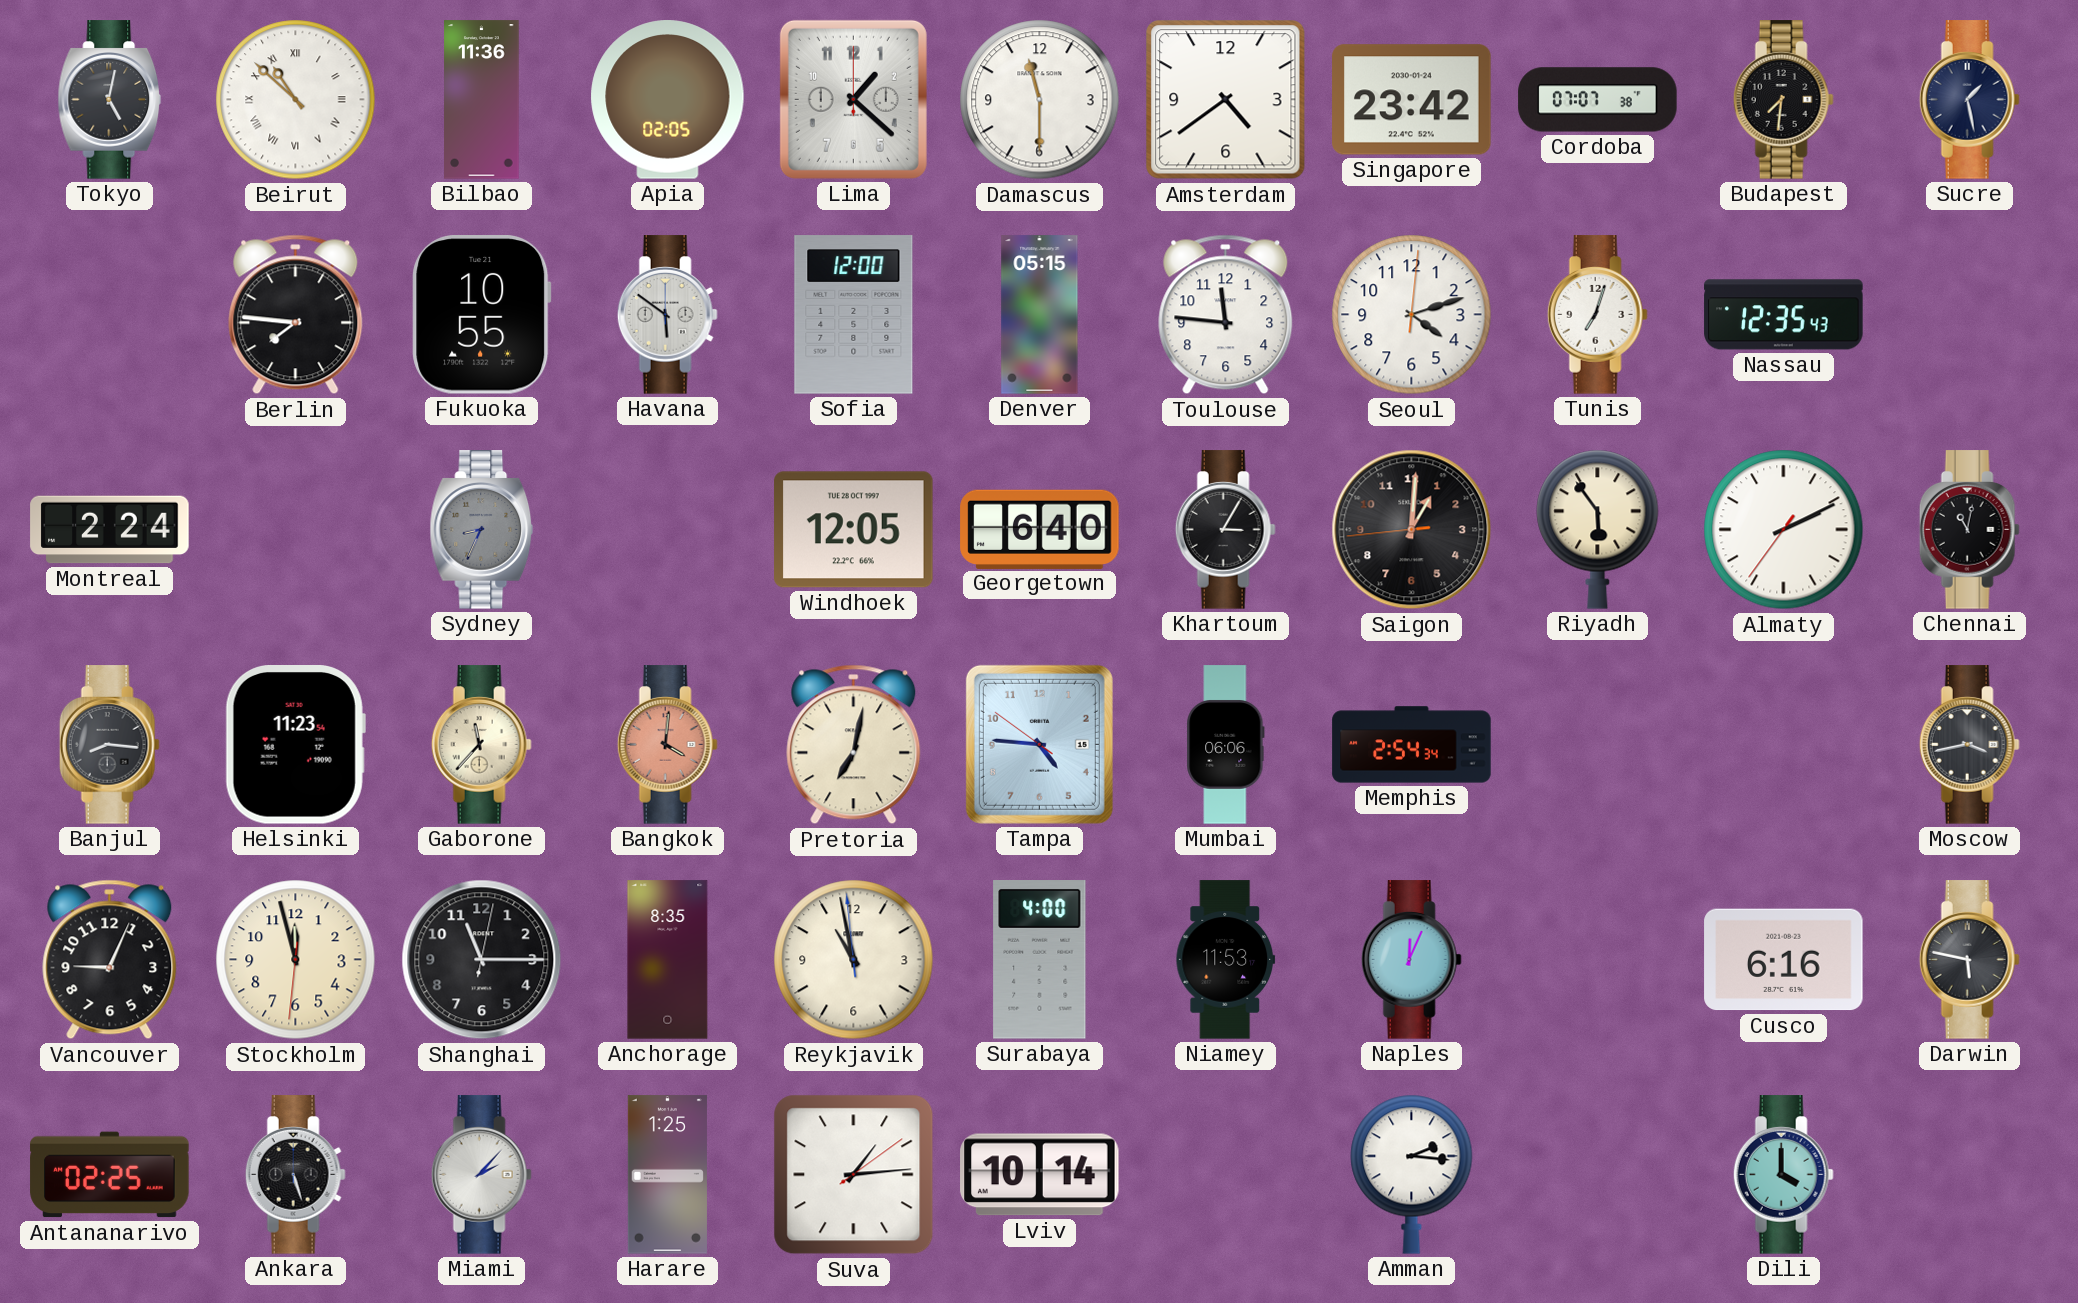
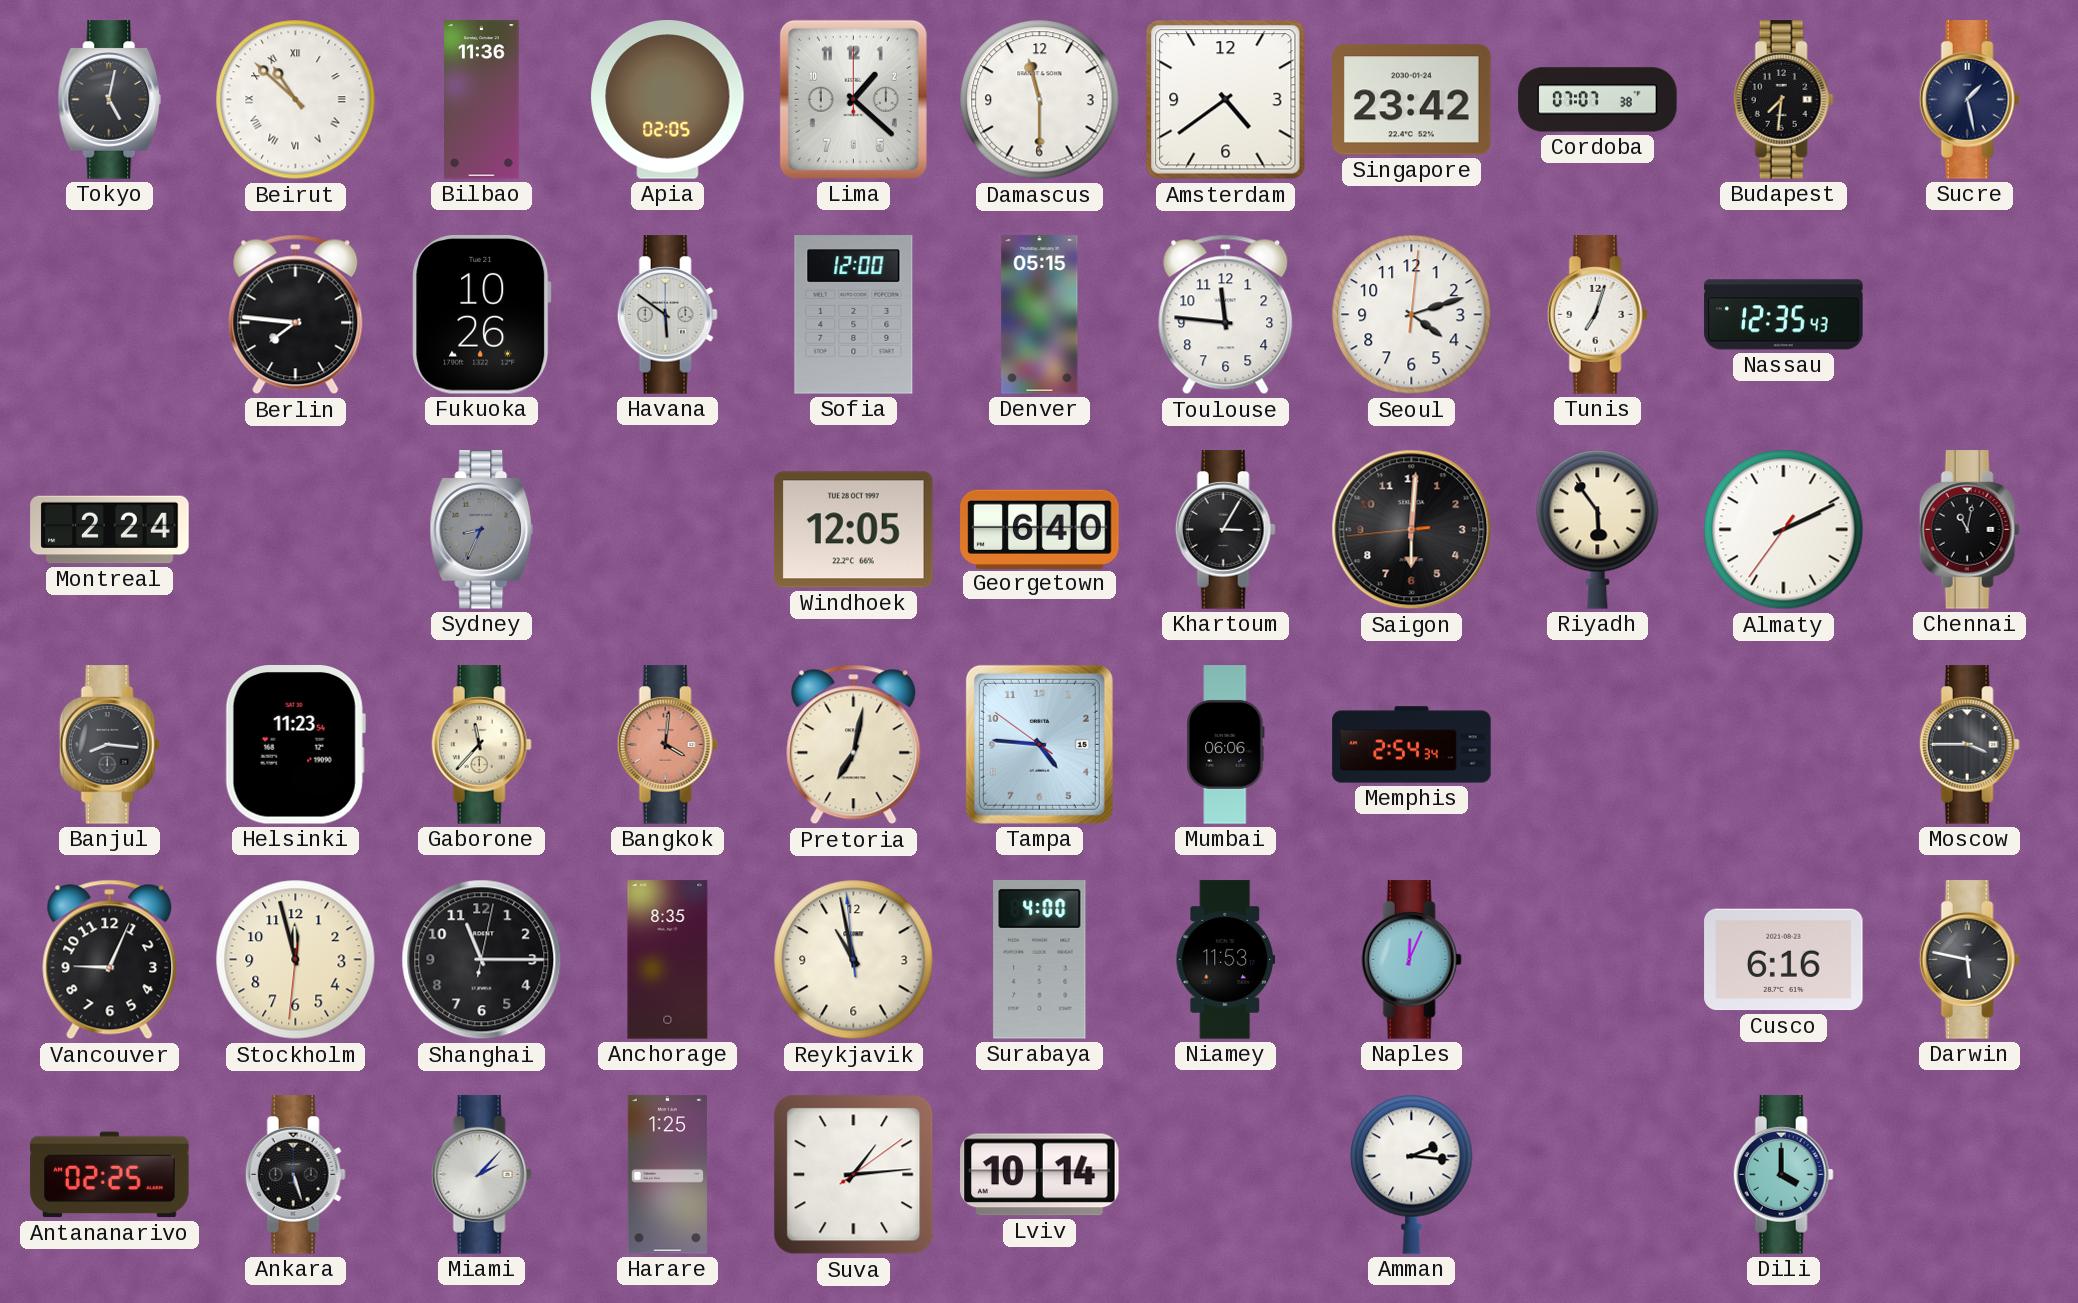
Fukuoka: 10:55 -> 10:26
Saigon: 1:00 -> 6:00
Moscow: 3:43 -> 3:45
